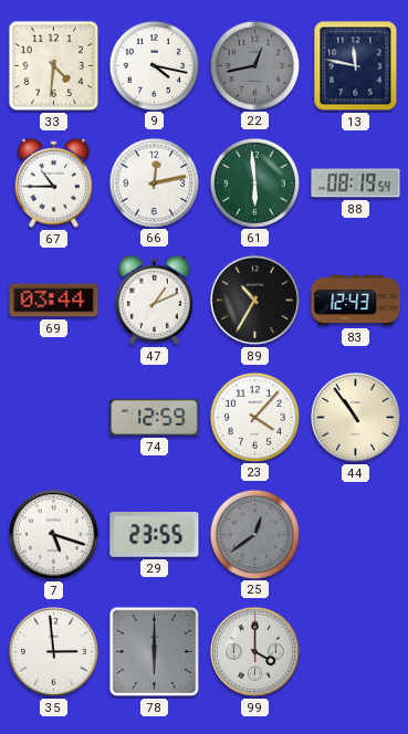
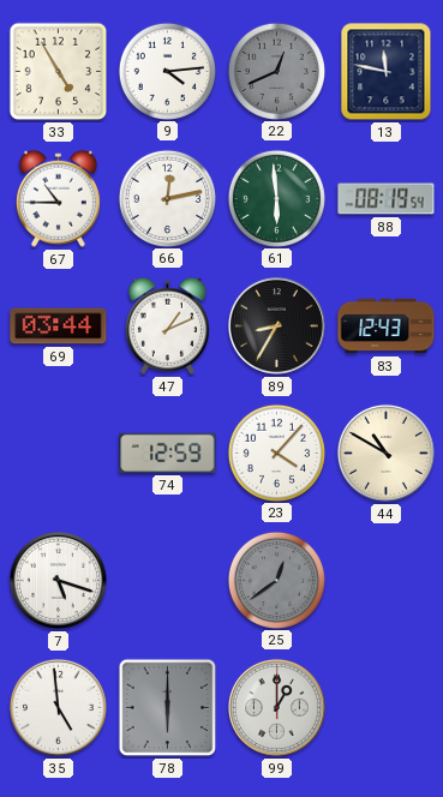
33: 4:31 -> 4:55
9: 4:17 -> 4:14
22: 12:43 -> 12:41
89: 10:35 -> 8:35
44: 10:54 -> 10:50
29: 23:55 -> none
35: 2:59 -> 4:59
99: 4:00 -> 1:00
